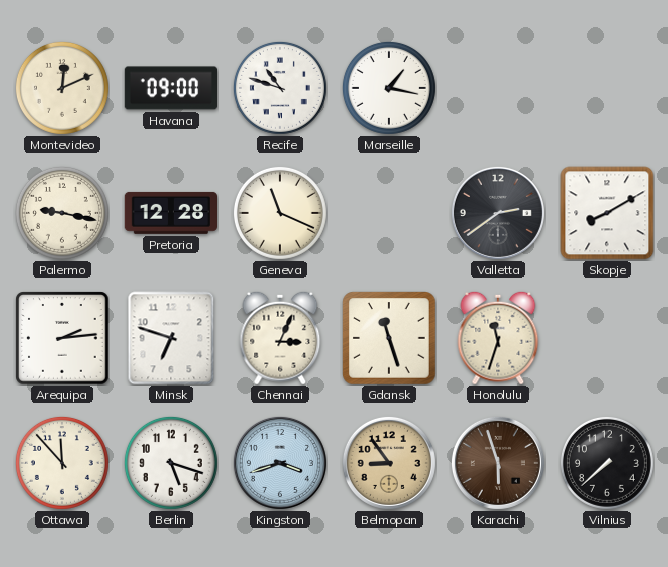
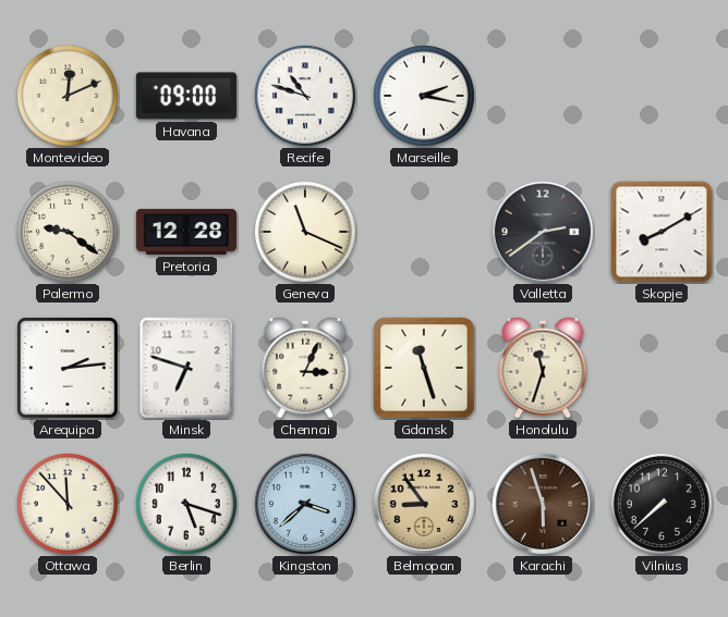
Marseille: 1:17 -> 2:17
Palermo: 9:17 -> 9:21
Kingston: 3:42 -> 3:38
